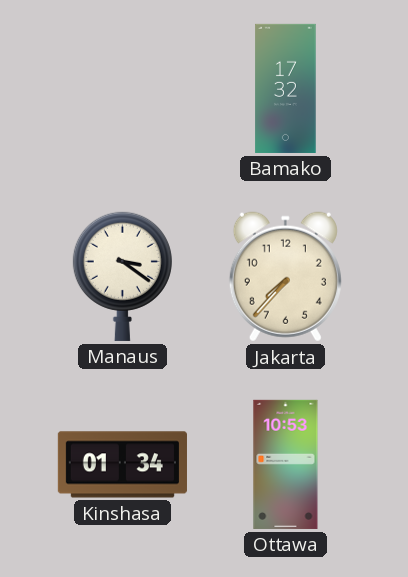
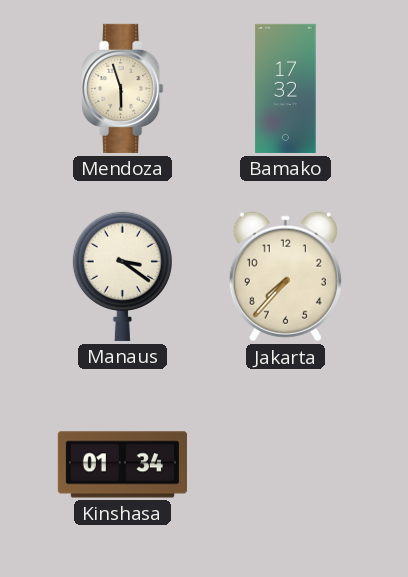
Mendoza: none -> 5:57
Ottawa: 10:53 -> none
